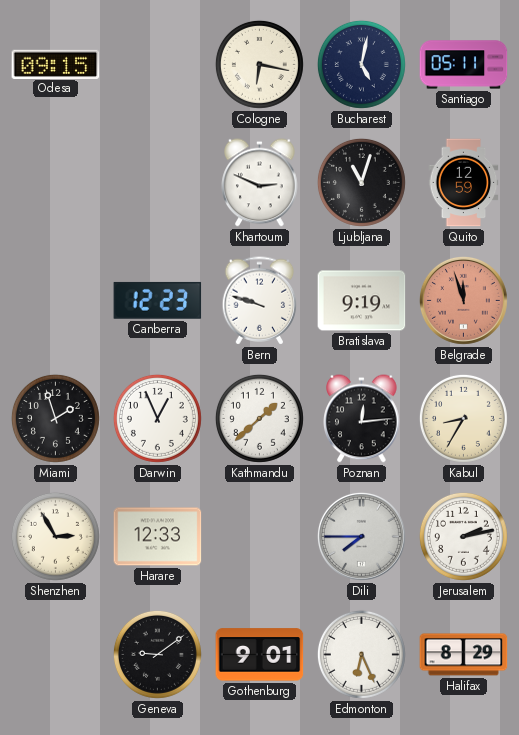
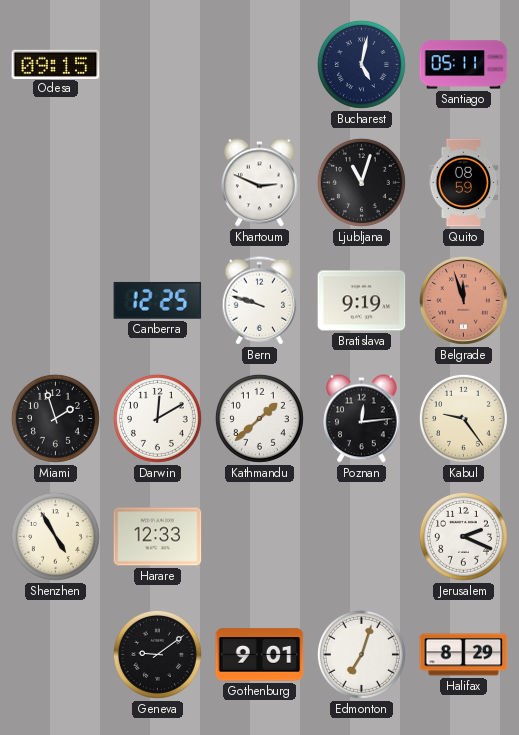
Cologne: 6:17 -> none
Quito: 12:59 -> 08:59
Canberra: 12:23 -> 12:25
Darwin: 12:56 -> 12:10
Kabul: 8:35 -> 9:24
Shenzhen: 2:55 -> 4:55
Dili: 7:45 -> none
Jerusalem: 2:13 -> 2:19
Edmonton: 6:26 -> 7:03
